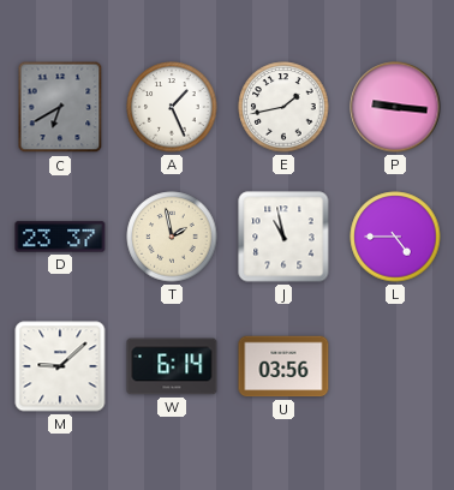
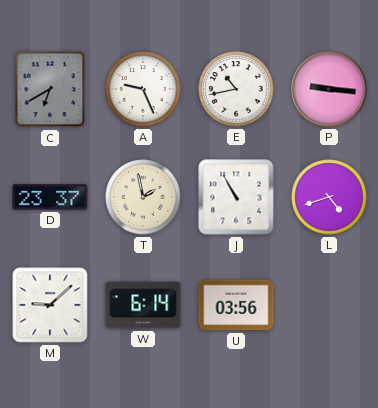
A: 1:26 -> 9:26
E: 1:43 -> 10:43
J: 10:58 -> 10:55
L: 4:45 -> 4:42
